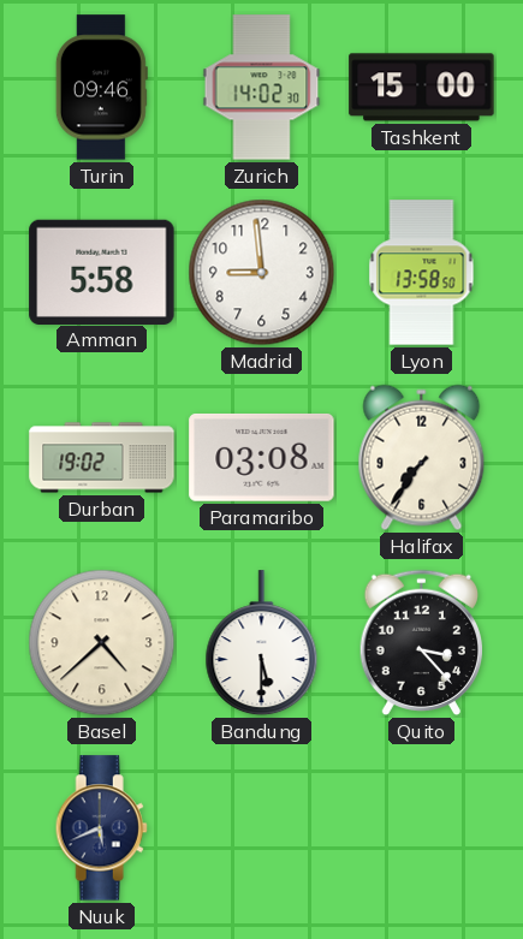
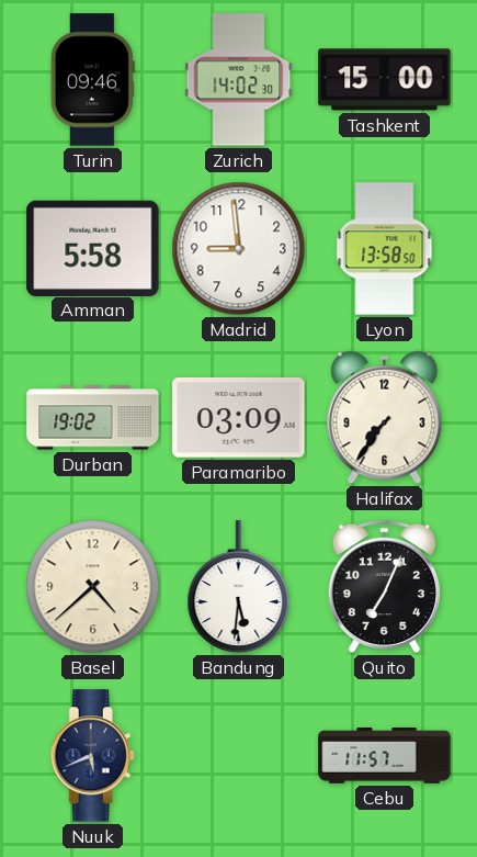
Paramaribo: 03:08 -> 03:09
Bandung: 5:30 -> 5:31
Quito: 3:23 -> 7:04
Cebu: none -> 11:57
